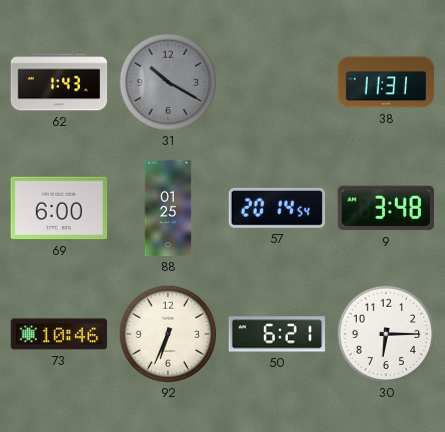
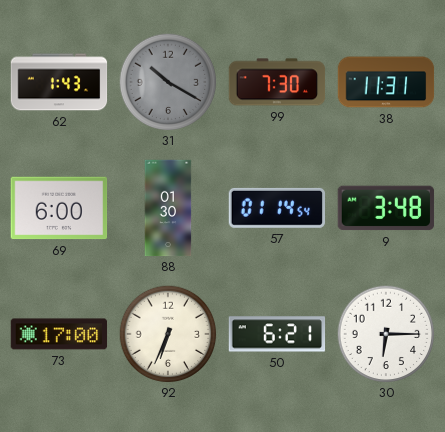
99: none -> 7:30
88: 01:25 -> 01:30
57: 20:14 -> 01:14
73: 10:46 -> 17:00
